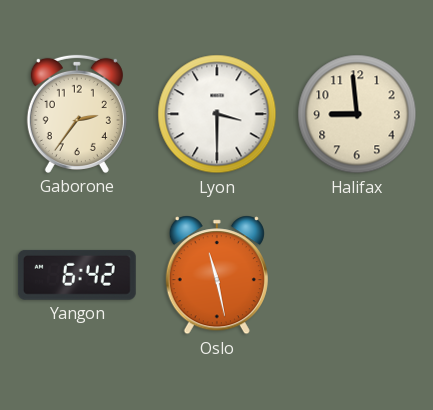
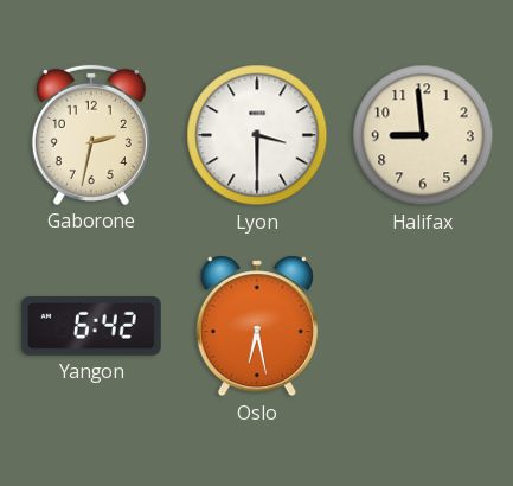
Gaborone: 2:36 -> 2:32
Oslo: 11:28 -> 6:28
